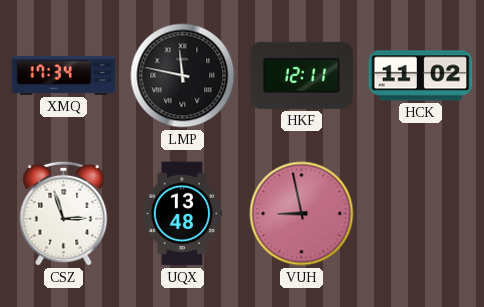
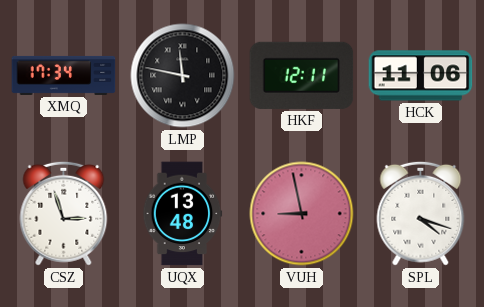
HCK: 11:02 -> 11:06
SPL: none -> 4:18
